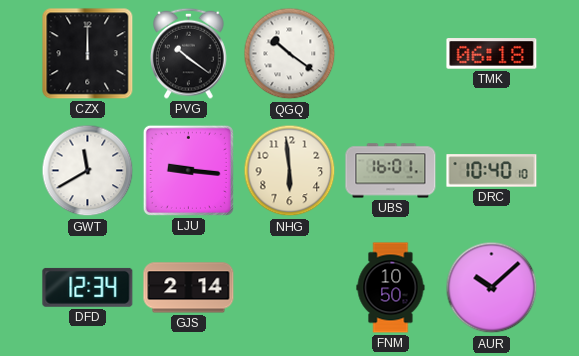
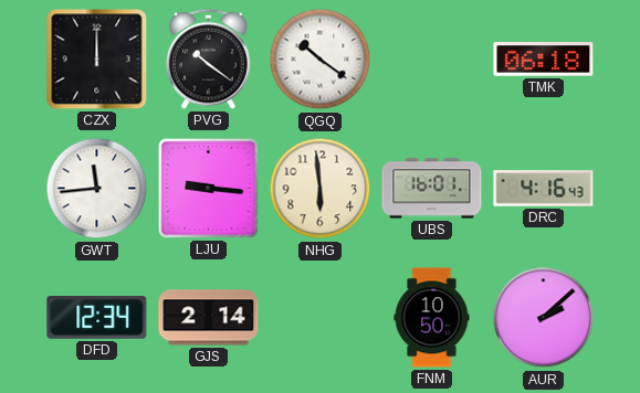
GWT: 11:40 -> 11:44
DRC: 10:40 -> 4:16
AUR: 10:08 -> 2:08
